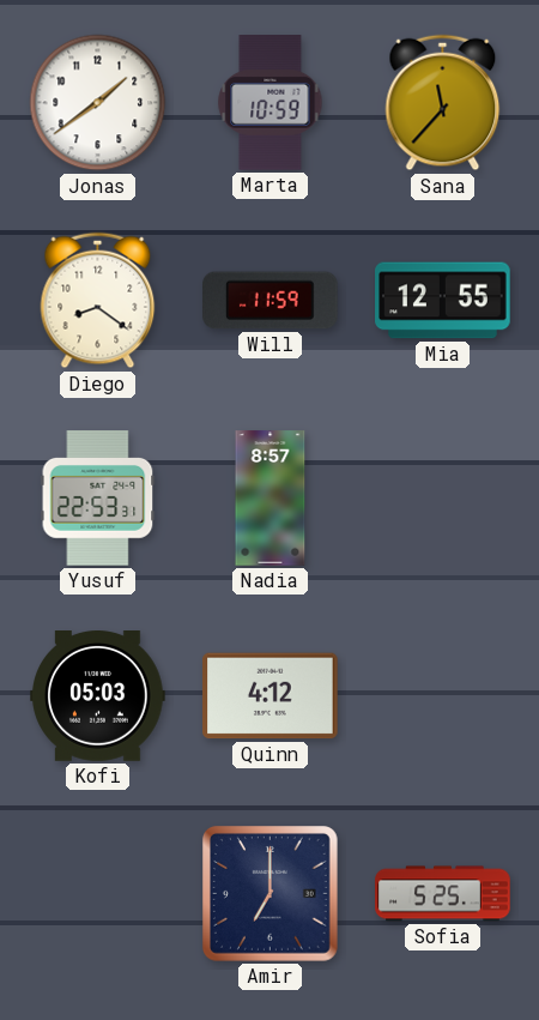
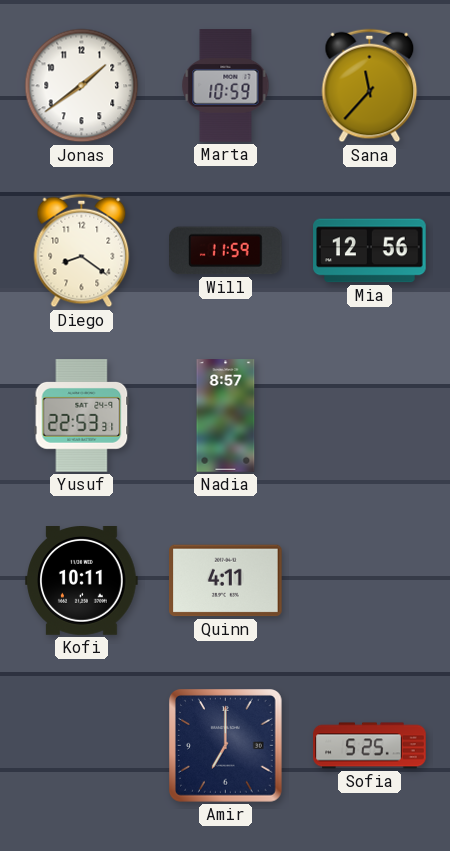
Mia: 12:55 -> 12:56
Kofi: 05:03 -> 10:11
Quinn: 4:12 -> 4:11
